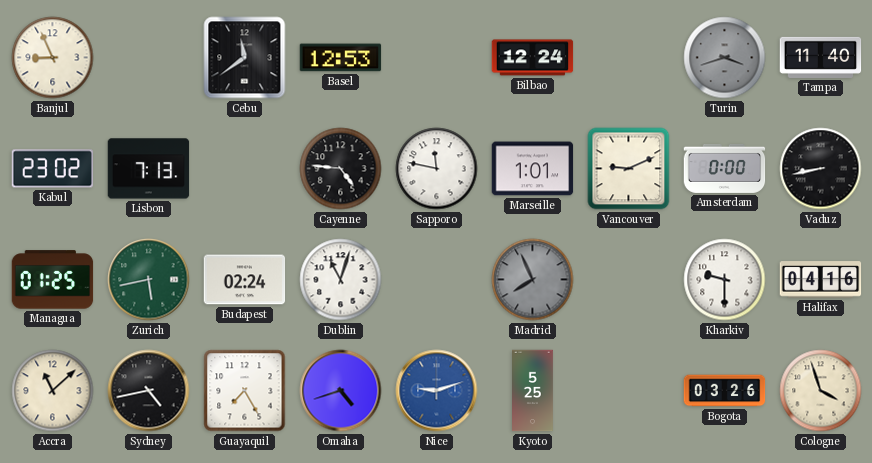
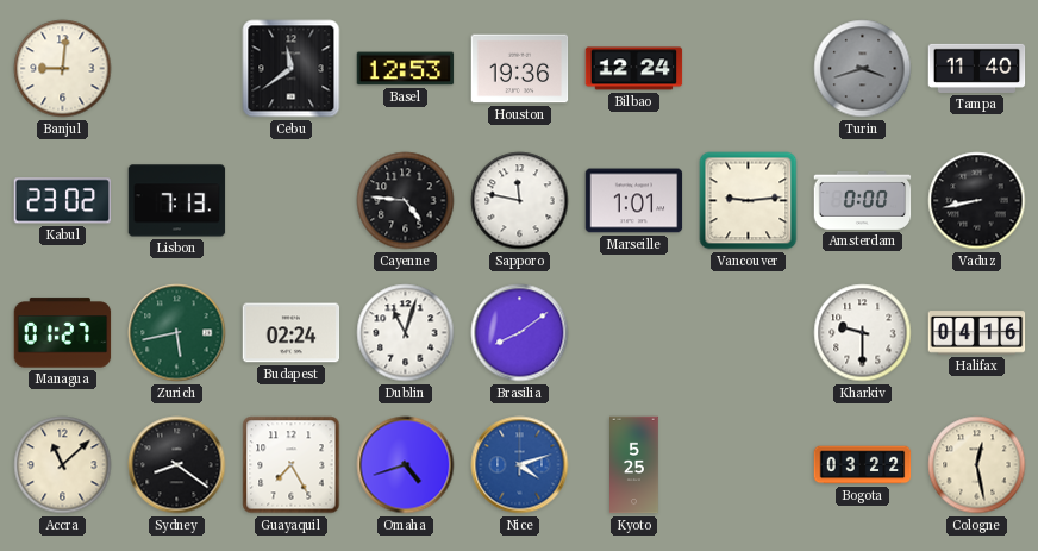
Banjul: 8:56 -> 9:01
Houston: none -> 19:36
Vancouver: 9:11 -> 9:14
Managua: 01:25 -> 01:27
Brasilia: none -> 8:09
Madrid: 7:56 -> none
Sydney: 4:43 -> 8:21
Nice: 9:12 -> 4:12
Bogota: 03:26 -> 03:22
Cologne: 3:57 -> 12:28
